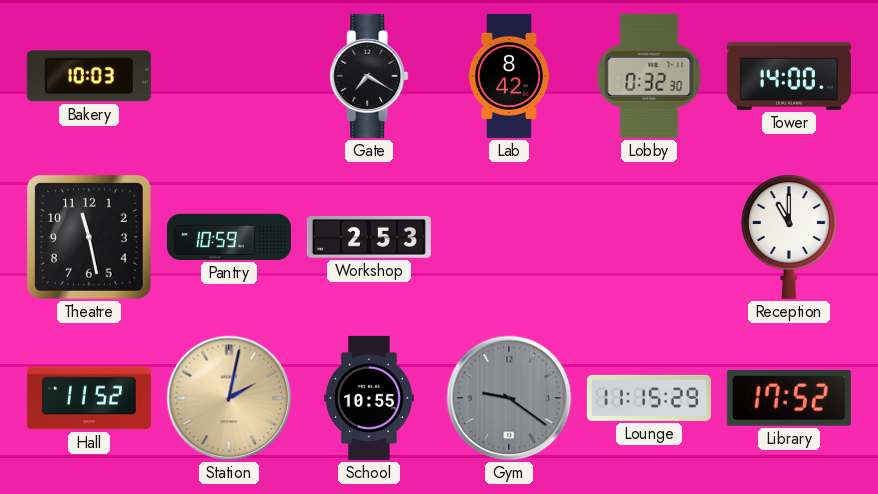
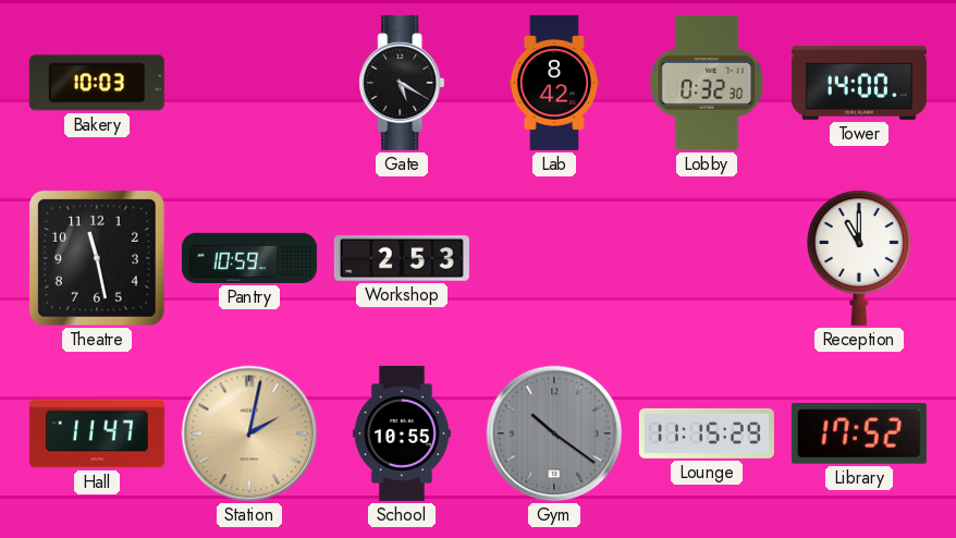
Gate: 7:20 -> 5:20
Hall: 11:52 -> 11:47
Gym: 9:21 -> 10:21
